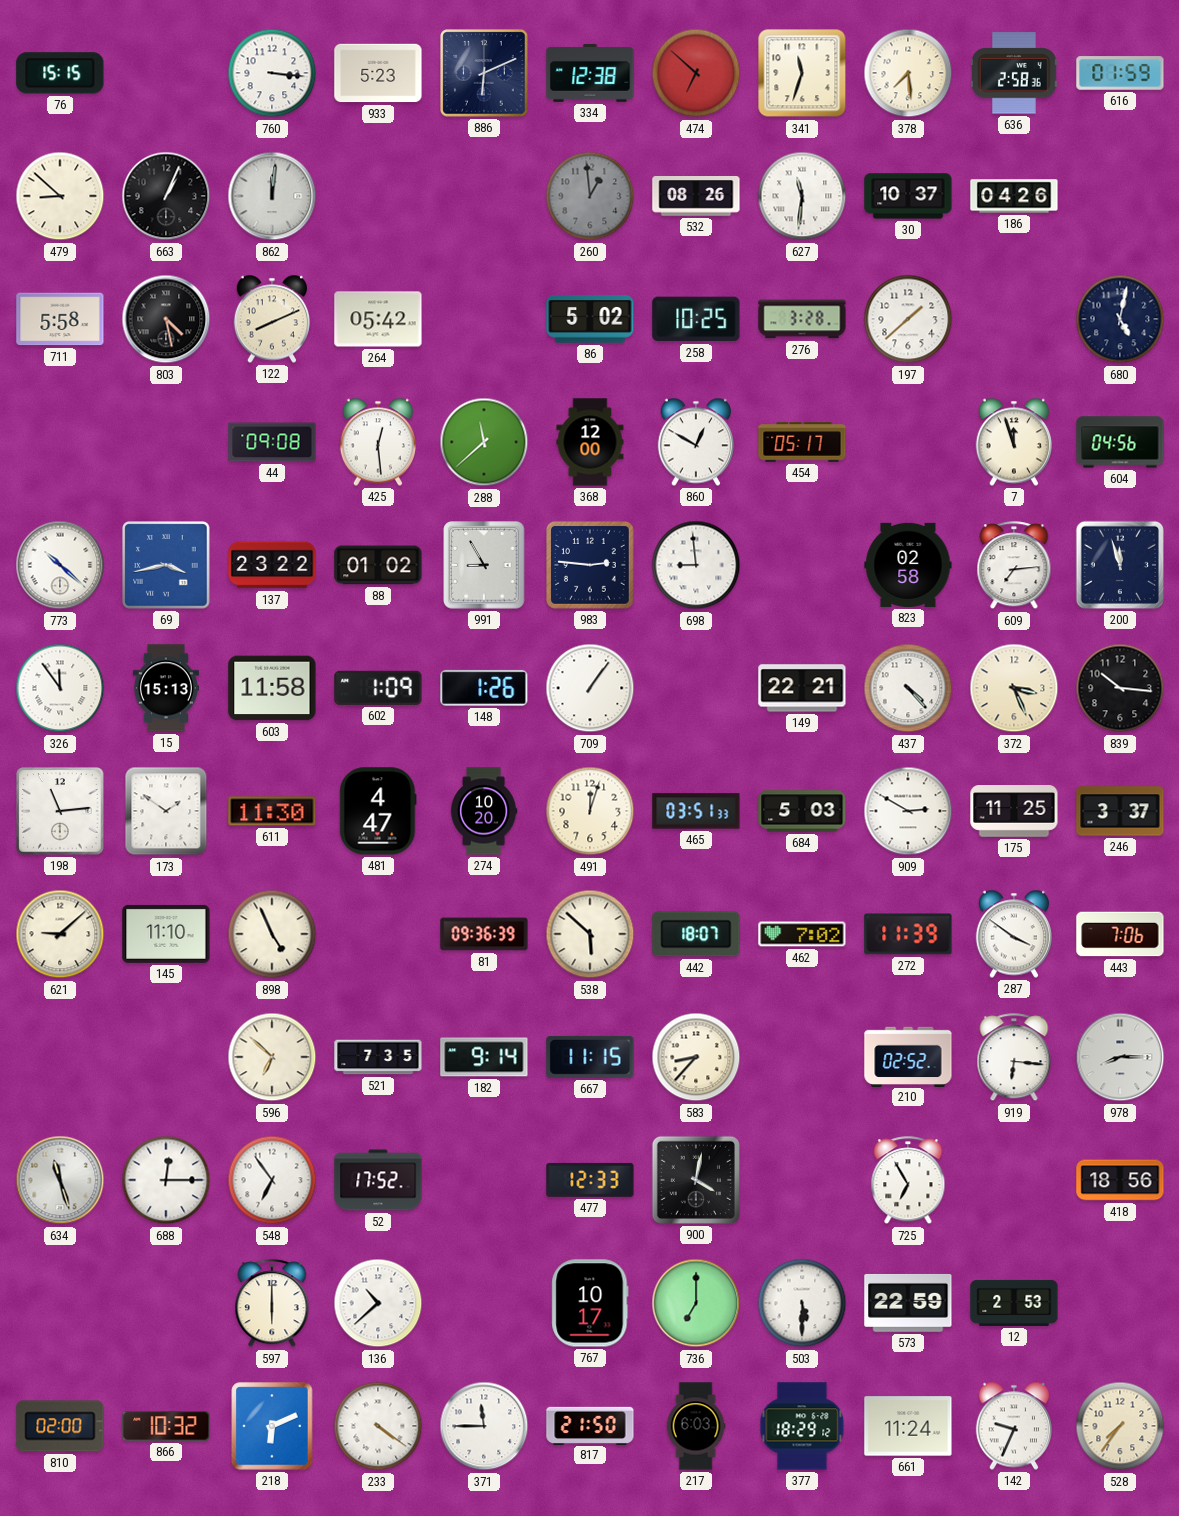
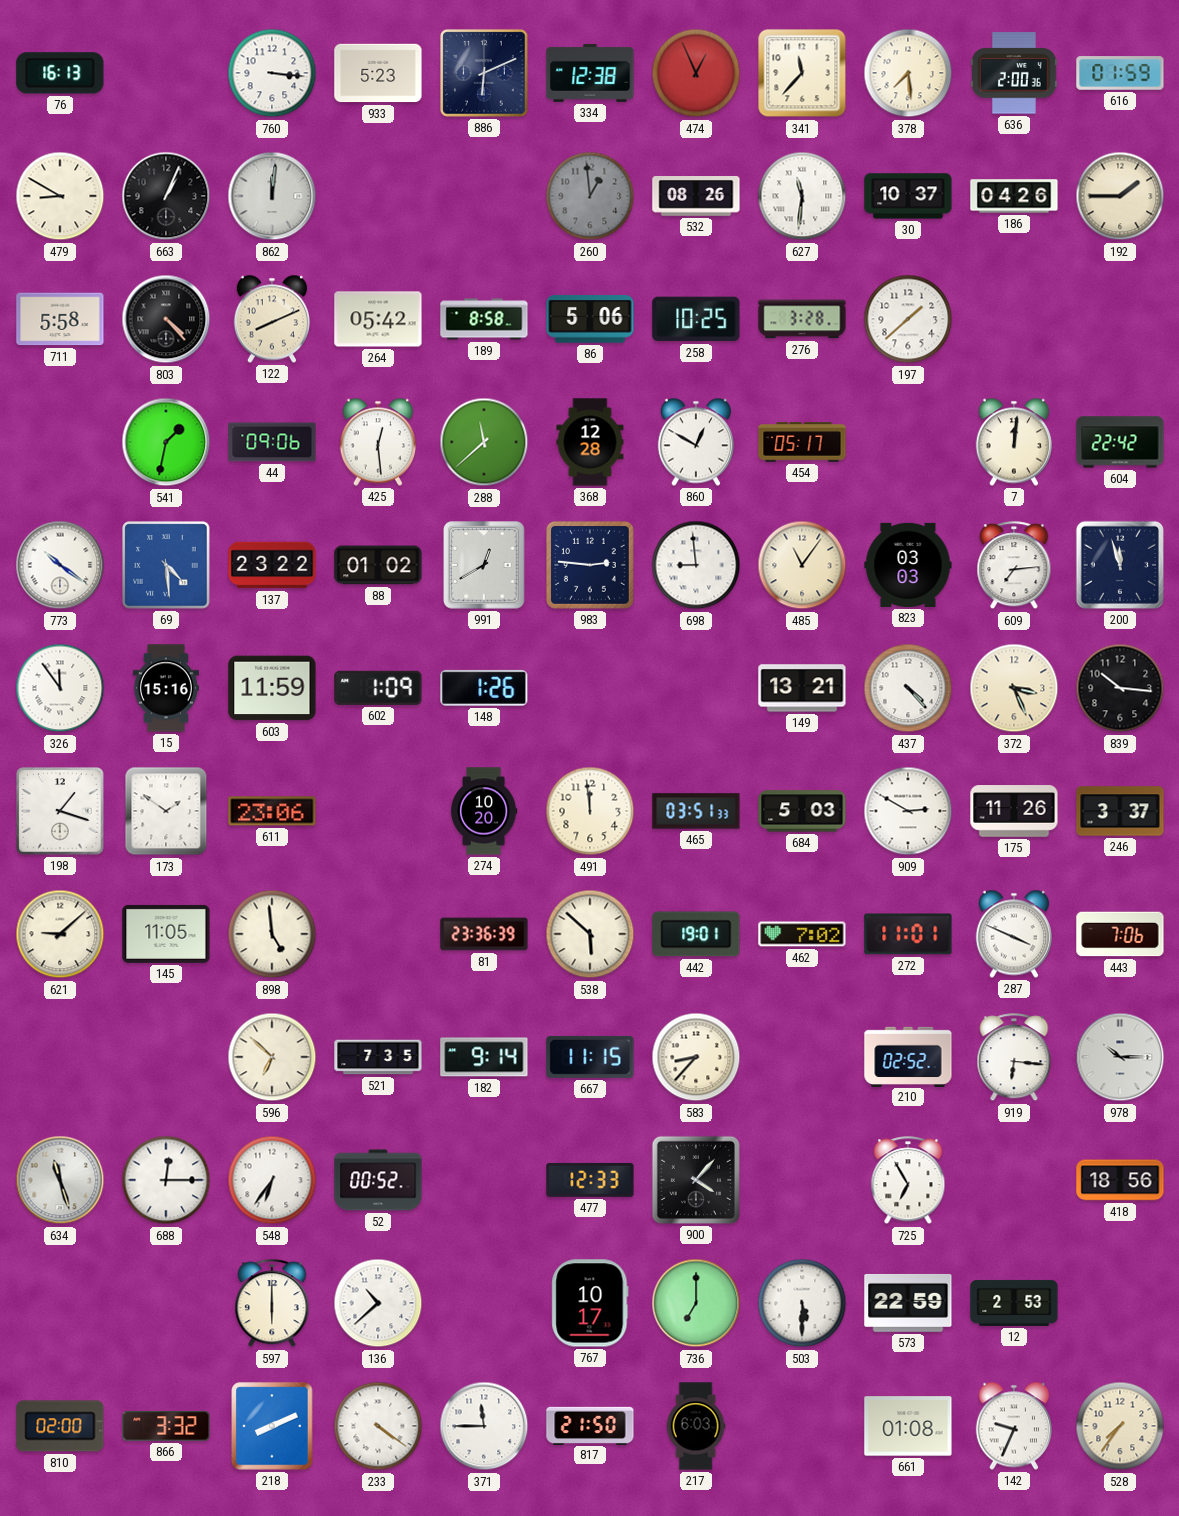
76: 15:15 -> 16:13
474: 6:52 -> 12:56
341: 11:33 -> 11:37
636: 2:58 -> 2:00
479: 8:52 -> 8:50
192: none -> 1:45
803: 4:28 -> 4:23
189: none -> 8:58
86: 5:02 -> 5:06
680: 5:02 -> none
541: none -> 1:32
44: 09:08 -> 09:06
368: 12:00 -> 12:28
7: 11:57 -> 12:01
604: 04:56 -> 22:42
773: 10:22 -> 10:21
69: 3:43 -> 4:29
991: 8:55 -> 12:40
485: none -> 11:06
823: 02:58 -> 03:03
15: 15:13 -> 15:16
603: 11:58 -> 11:59
709: 1:06 -> none
149: 22:21 -> 13:21
198: 11:14 -> 1:18
611: 11:30 -> 23:06
481: 4:47 -> none
491: 12:03 -> 11:59
175: 11:25 -> 11:26
145: 11:10 -> 11:05
898: 4:56 -> 4:59
81: 09:36 -> 23:36
442: 18:07 -> 19:01
272: 11:39 -> 11:01
287: 3:51 -> 3:49
978: 8:15 -> 10:15
548: 6:54 -> 6:36
52: 17:52 -> 00:52
900: 4:02 -> 4:07
866: 10:32 -> 3:32
218: 6:11 -> 8:11
377: 18:29 -> none
661: 11:24 -> 01:08
